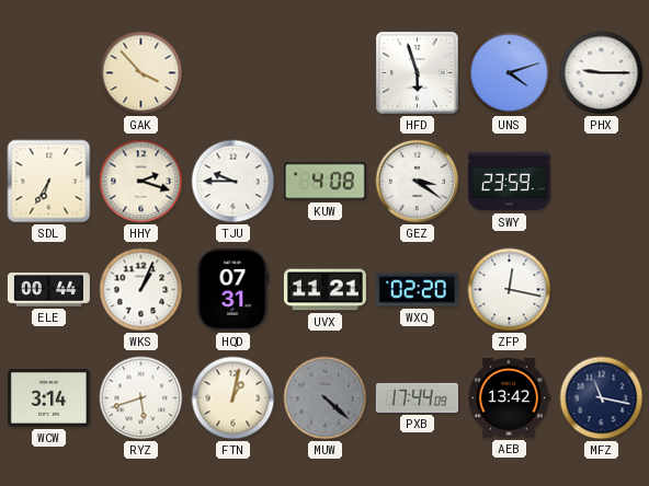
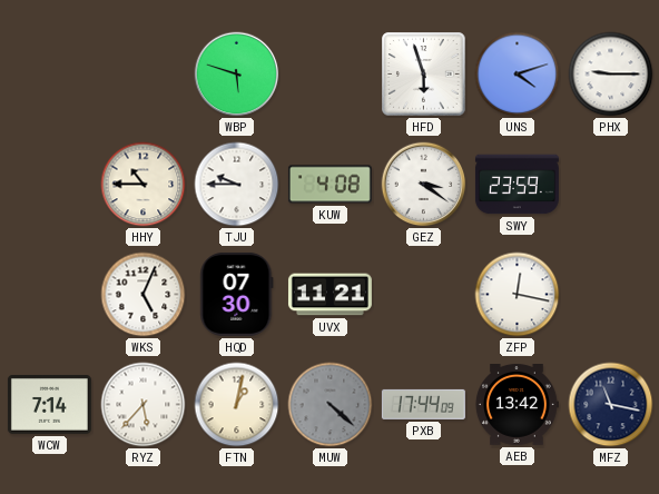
GAK: 3:53 -> none
WBP: none -> 5:48
SDL: 6:35 -> none
HHY: 2:18 -> 10:45
ELE: 00:44 -> none
WKS: 1:04 -> 5:04
HQD: 07:31 -> 07:30
WXQ: 02:20 -> none
WCW: 3:14 -> 7:14
RYZ: 5:42 -> 5:37
